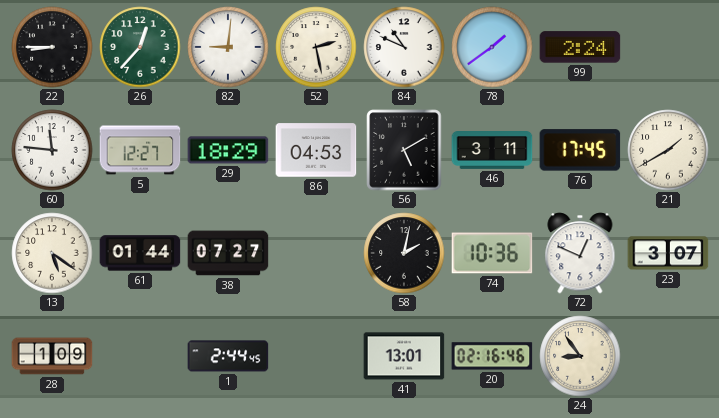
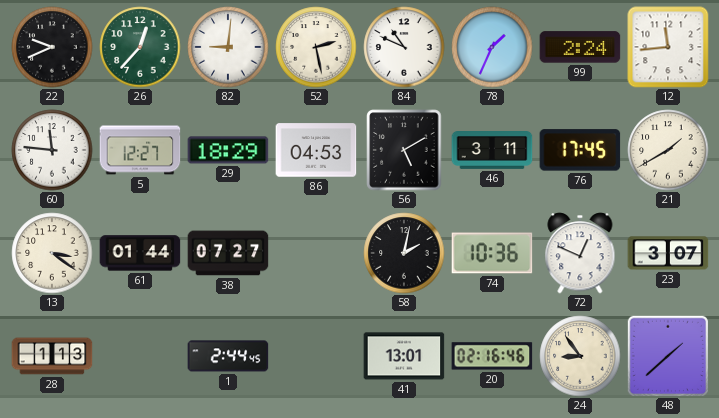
22: 8:45 -> 9:41
78: 1:39 -> 1:34
12: none -> 11:44
13: 5:21 -> 3:21
28: 1:09 -> 1:13
48: none -> 1:38
